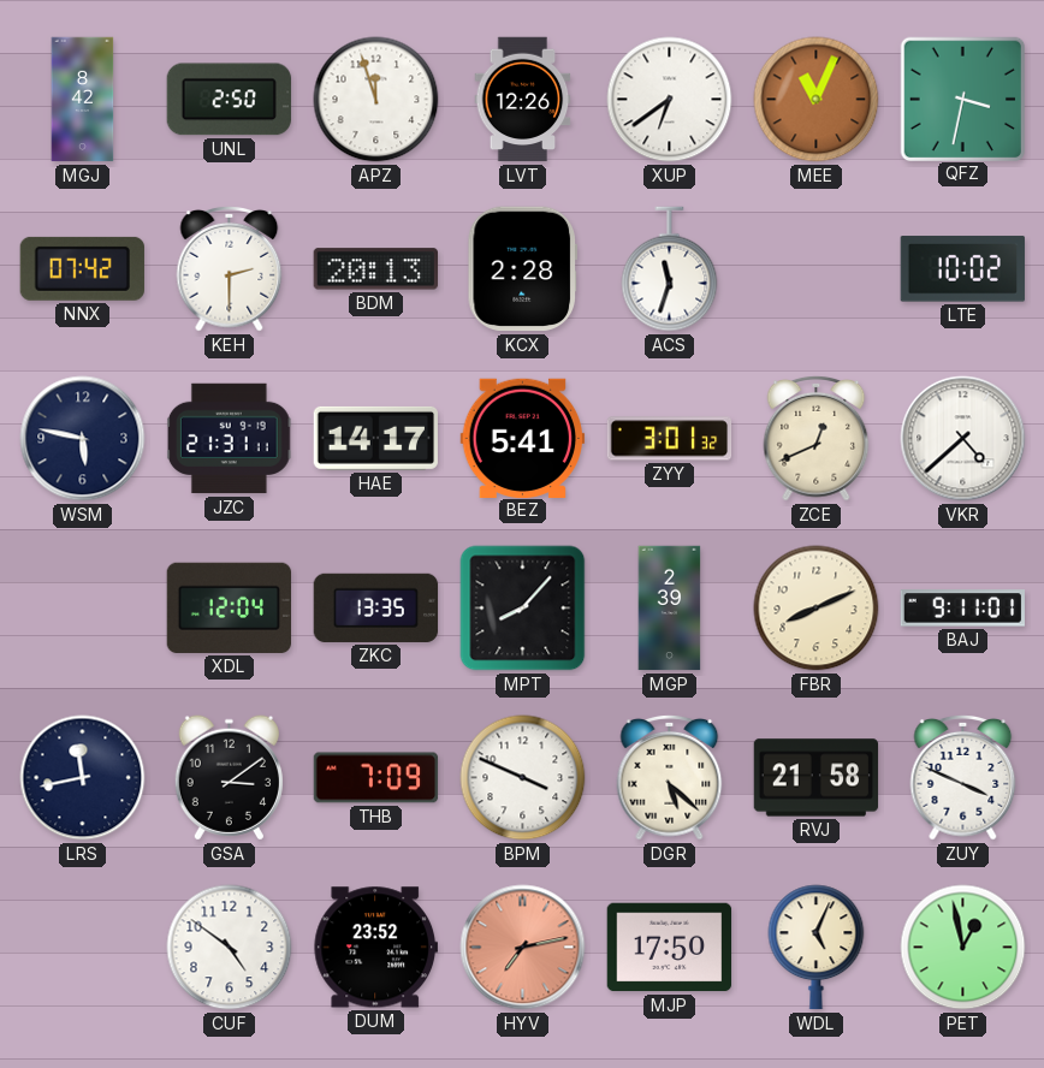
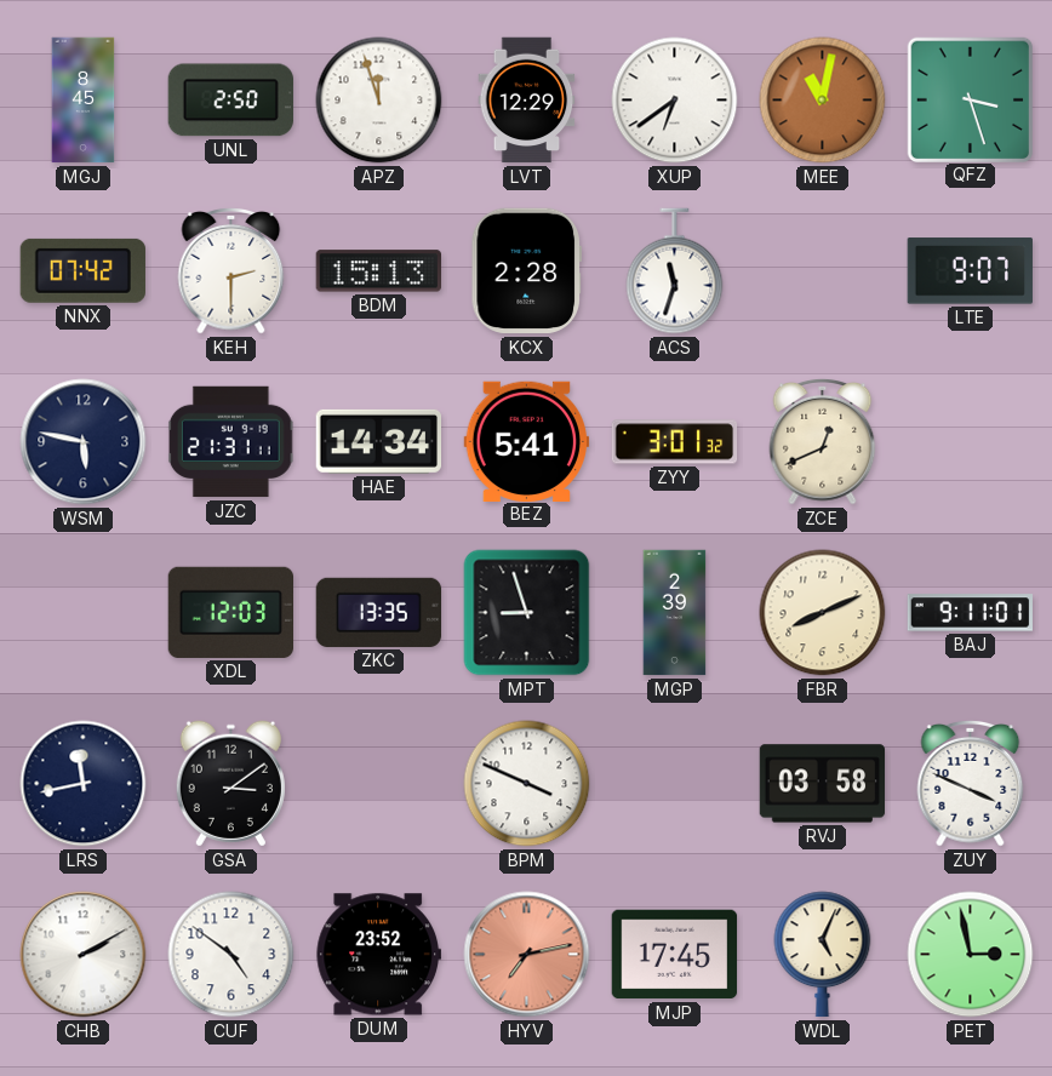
MGJ: 8:42 -> 8:45
LVT: 12:26 -> 12:29
MEE: 11:04 -> 11:02
QFZ: 3:32 -> 3:27
BDM: 20:13 -> 15:13
LTE: 10:02 -> 9:07
HAE: 14:17 -> 14:34
VKR: 4:38 -> none
XDL: 12:04 -> 12:03
MPT: 8:07 -> 8:57
THB: 7:09 -> none
DGR: 5:22 -> none
RVJ: 21:58 -> 03:58
CHB: none -> 2:10
MJP: 17:50 -> 17:45
PET: 12:58 -> 2:58
